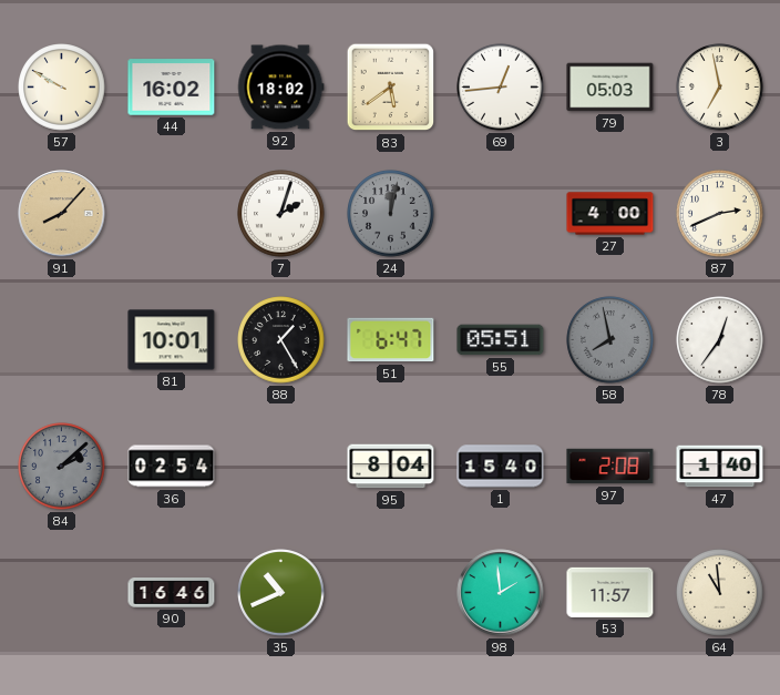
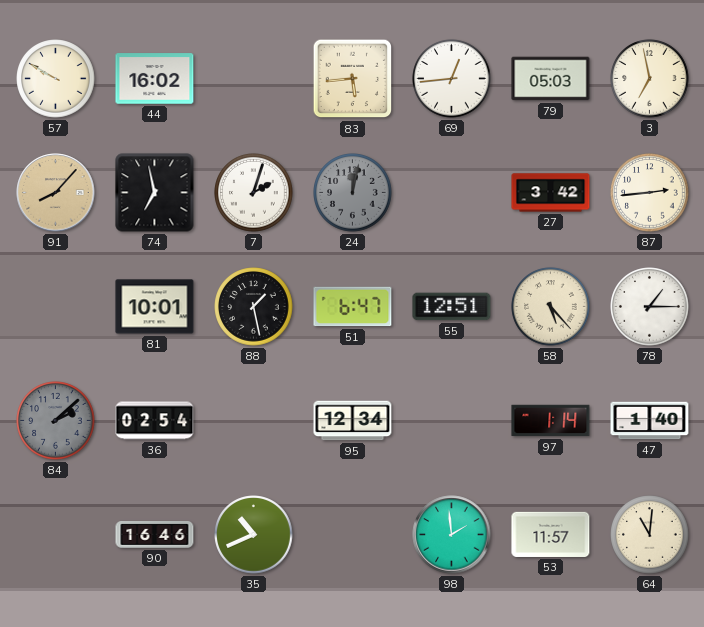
92: 18:02 -> none
83: 5:39 -> 5:44
74: none -> 6:58
27: 4:00 -> 3:42
87: 2:41 -> 2:44
88: 1:25 -> 1:28
55: 05:51 -> 12:51
58: 7:58 -> 5:23
58 dial: grey -> cream
78: 12:36 -> 1:15
95: 8:04 -> 12:34
1: 15:40 -> none
97: 2:08 -> 1:14
64: 10:59 -> 11:01
